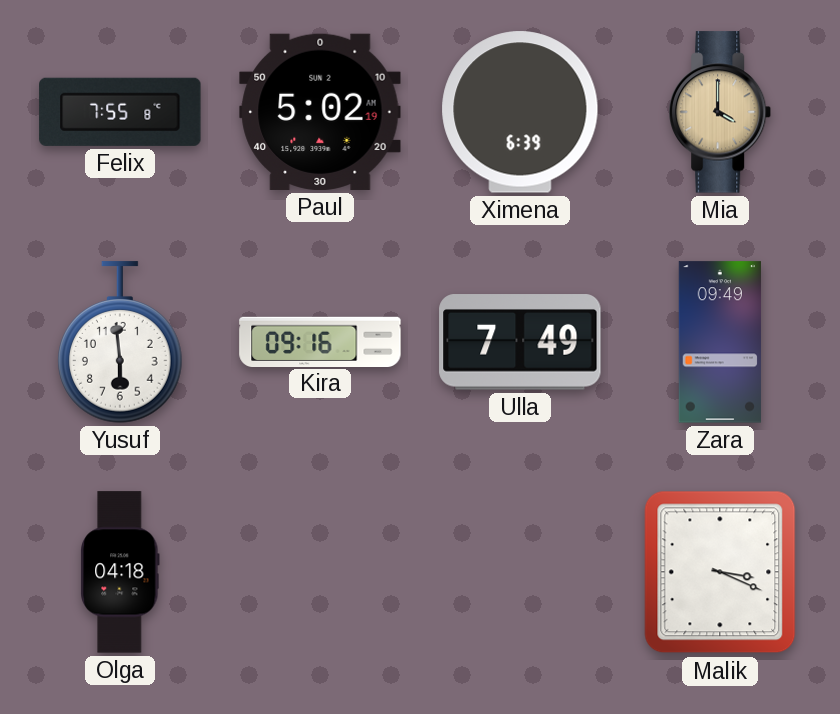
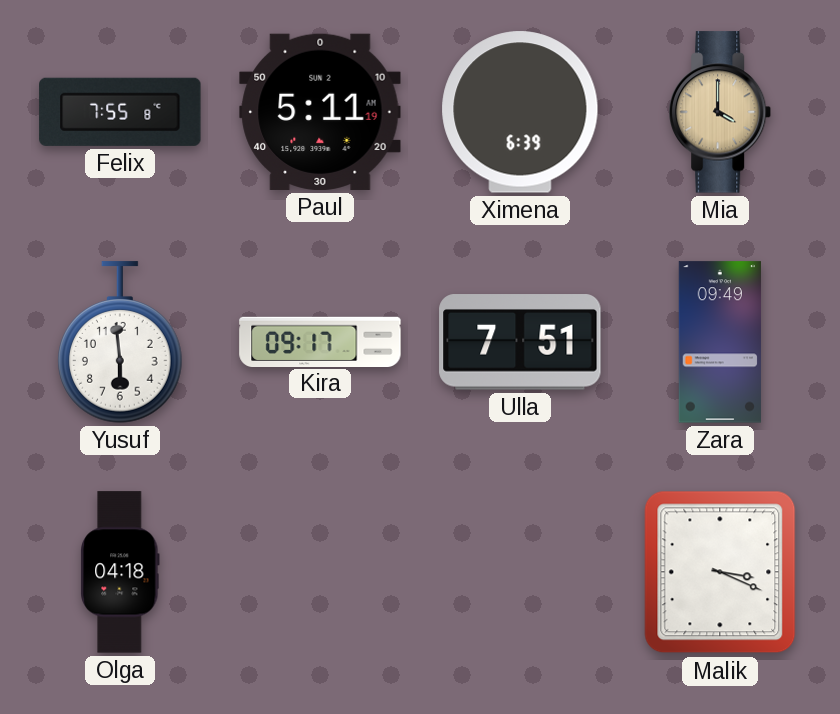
Paul: 5:02 -> 5:11
Kira: 09:16 -> 09:17
Ulla: 7:49 -> 7:51
